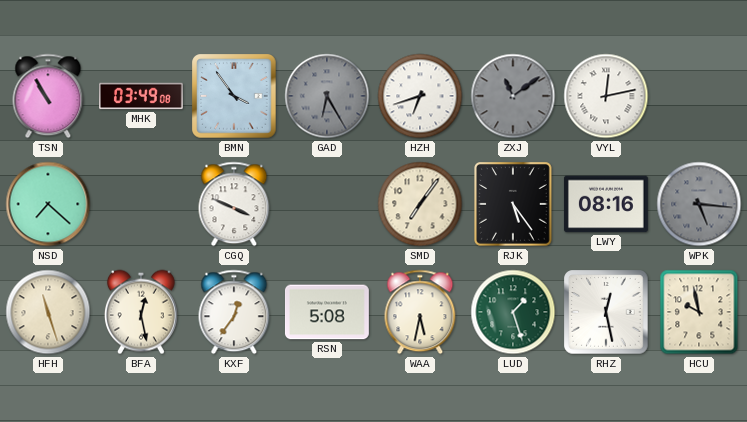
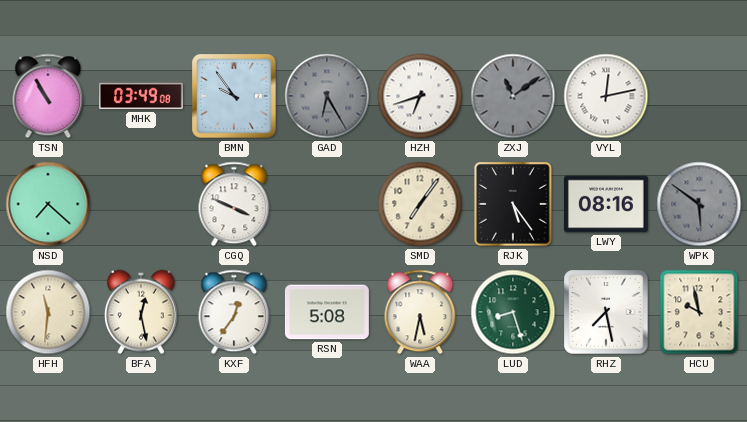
BMN: 3:54 -> 9:54
WPK: 5:16 -> 5:51
HFH: 11:27 -> 11:31
LUD: 1:27 -> 8:27
RHZ: 12:28 -> 7:28
